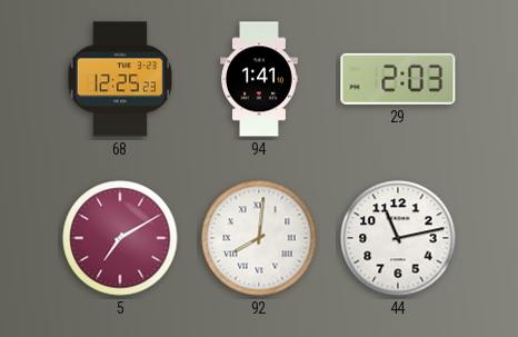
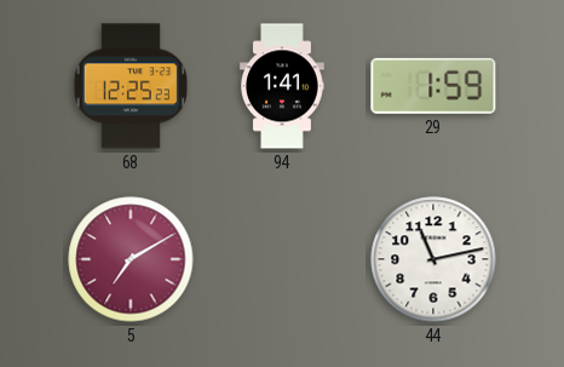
29: 2:03 -> 1:59
92: 8:01 -> none
